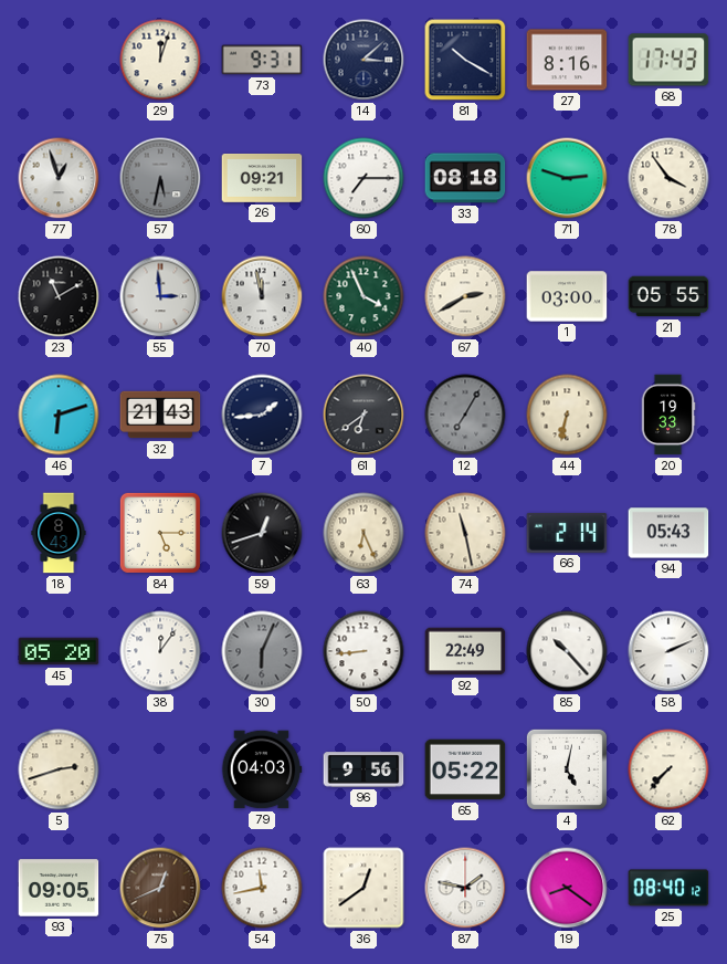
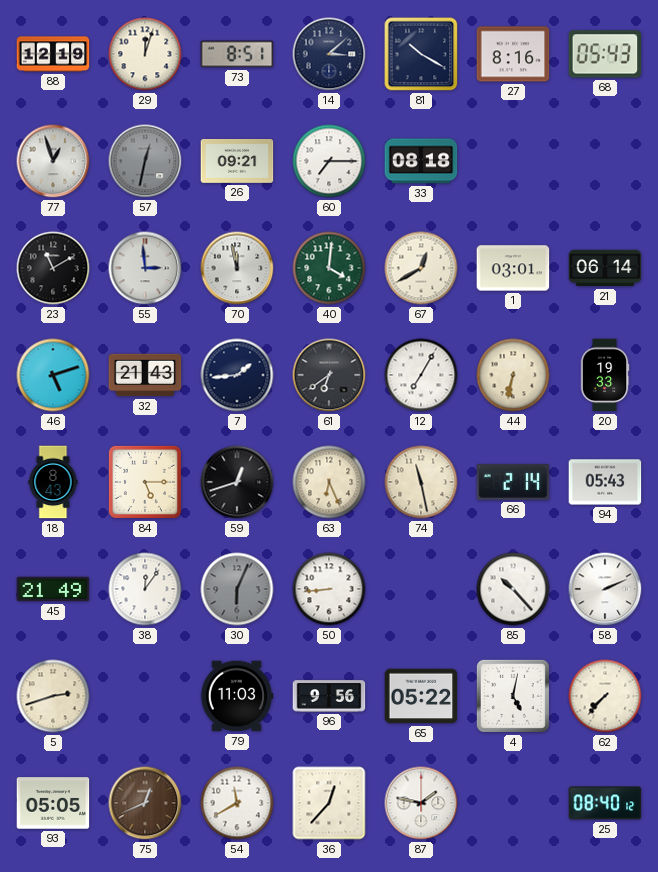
88: none -> 12:19
73: 9:31 -> 8:51
68: 17:43 -> 05:43
57: 5:32 -> 12:32
71: 2:48 -> none
78: 3:54 -> none
40: 3:56 -> 4:01
67: 2:40 -> 12:40
1: 03:00 -> 03:01
21: 05:55 -> 06:14
46: 6:12 -> 5:12
12 dial: grey -> white
45: 05:20 -> 21:49
92: 22:49 -> none
79: 04:03 -> 11:03
93: 09:05 -> 05:05
54: 11:43 -> 11:40
36: 12:39 -> 12:37
19: 8:21 -> none
